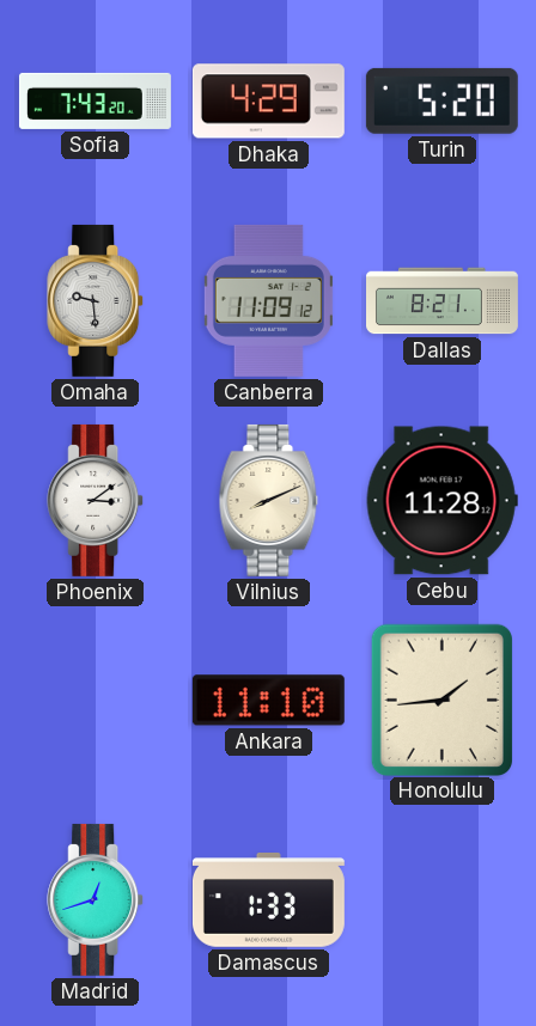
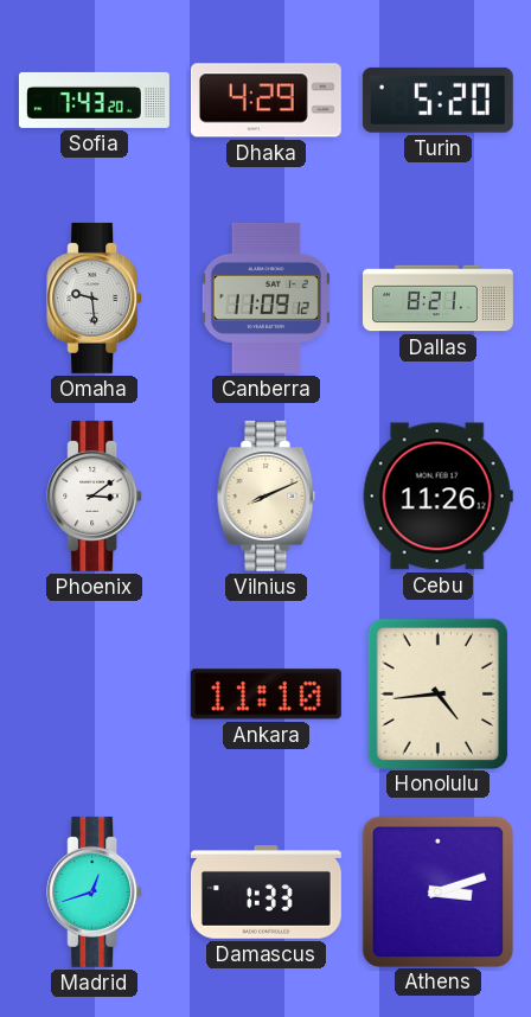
Cebu: 11:28 -> 11:26
Honolulu: 1:44 -> 4:44
Athens: none -> 3:12
